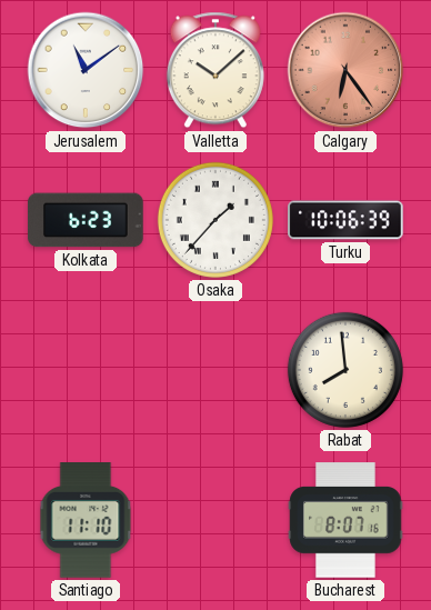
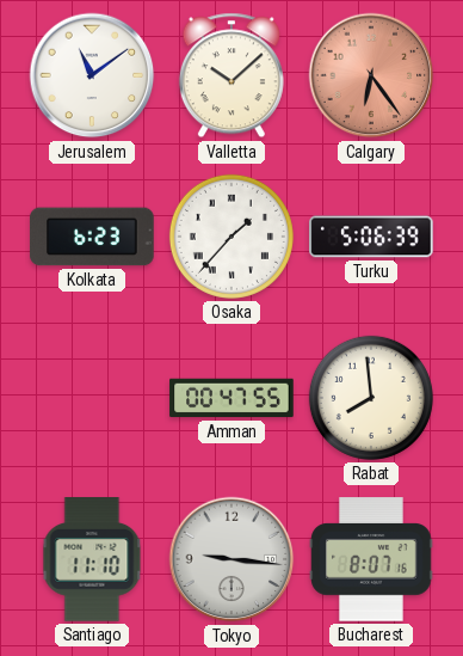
Turku: 10:06 -> 5:06
Amman: none -> 00:47
Tokyo: none -> 9:16
